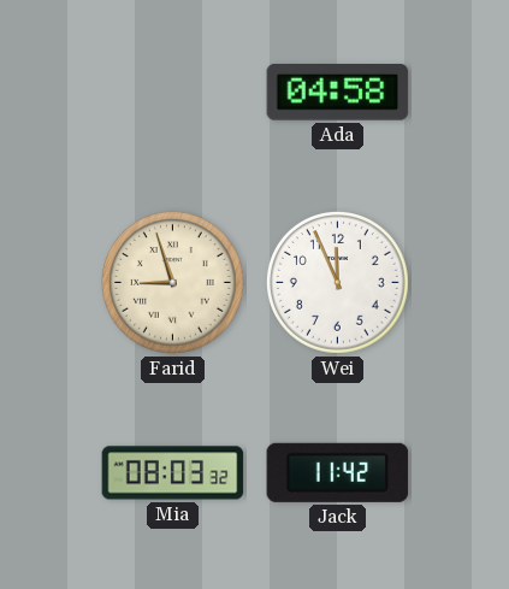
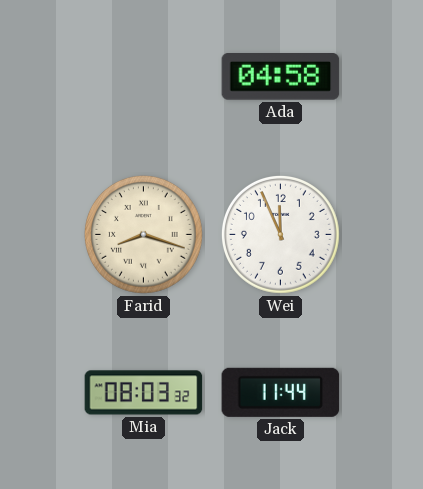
Farid: 8:57 -> 8:18
Jack: 11:42 -> 11:44
